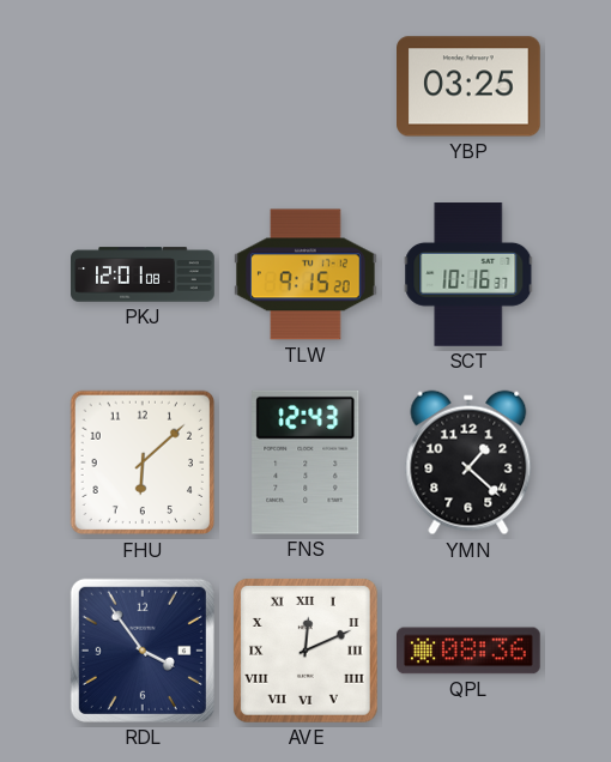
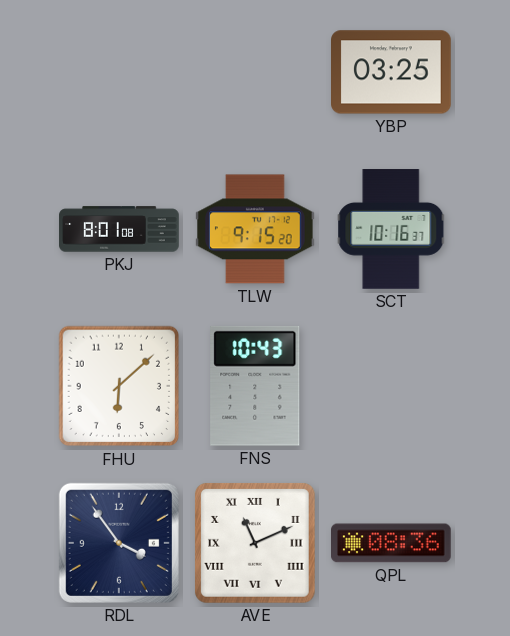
PKJ: 12:01 -> 8:01
FNS: 12:43 -> 10:43
YMN: 1:22 -> none
AVE: 12:11 -> 11:11
